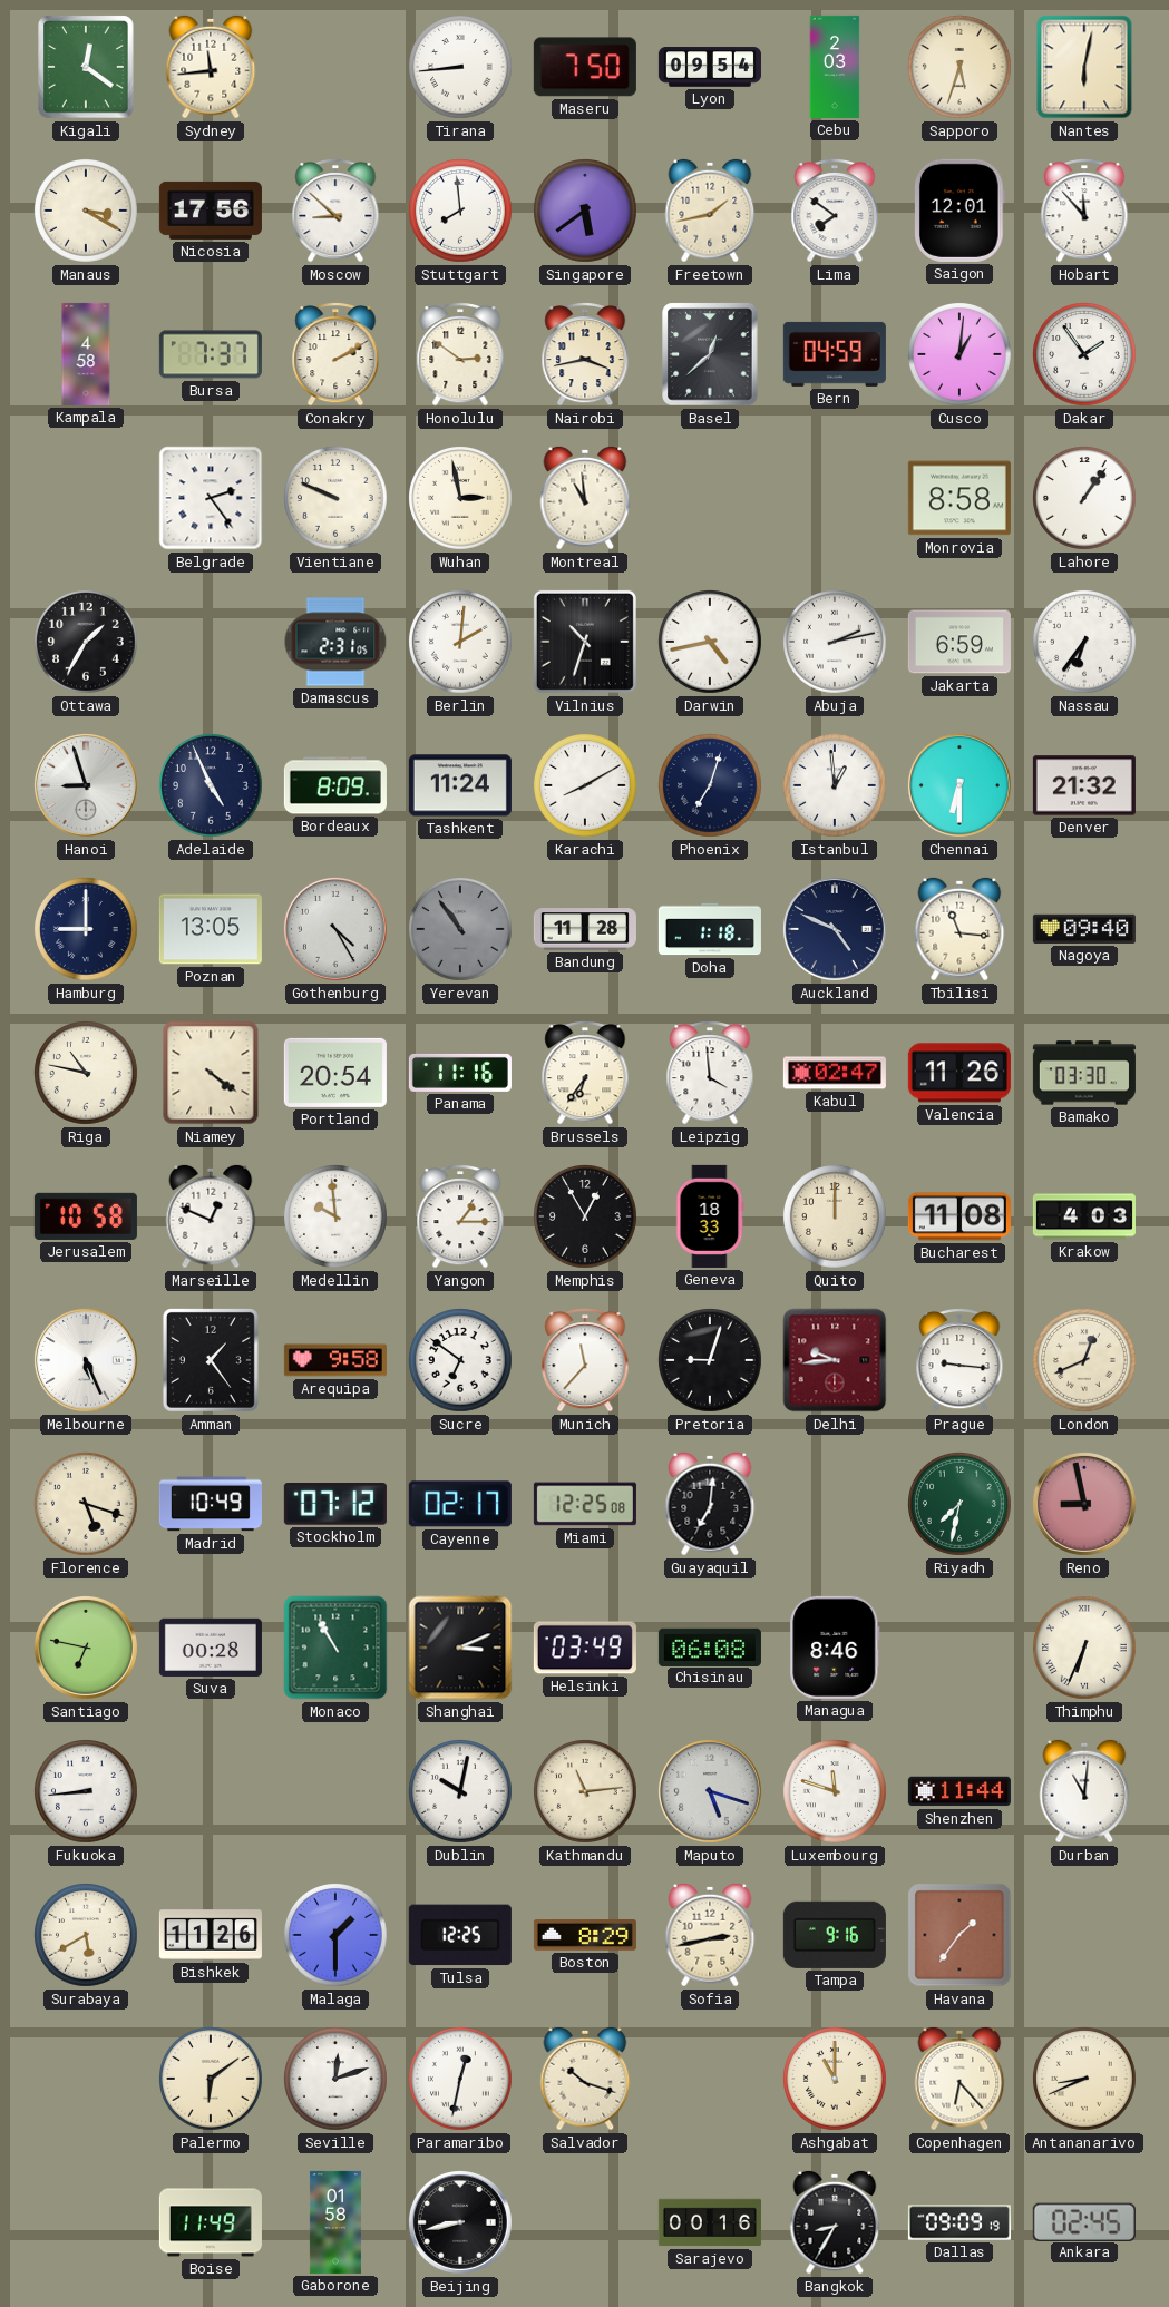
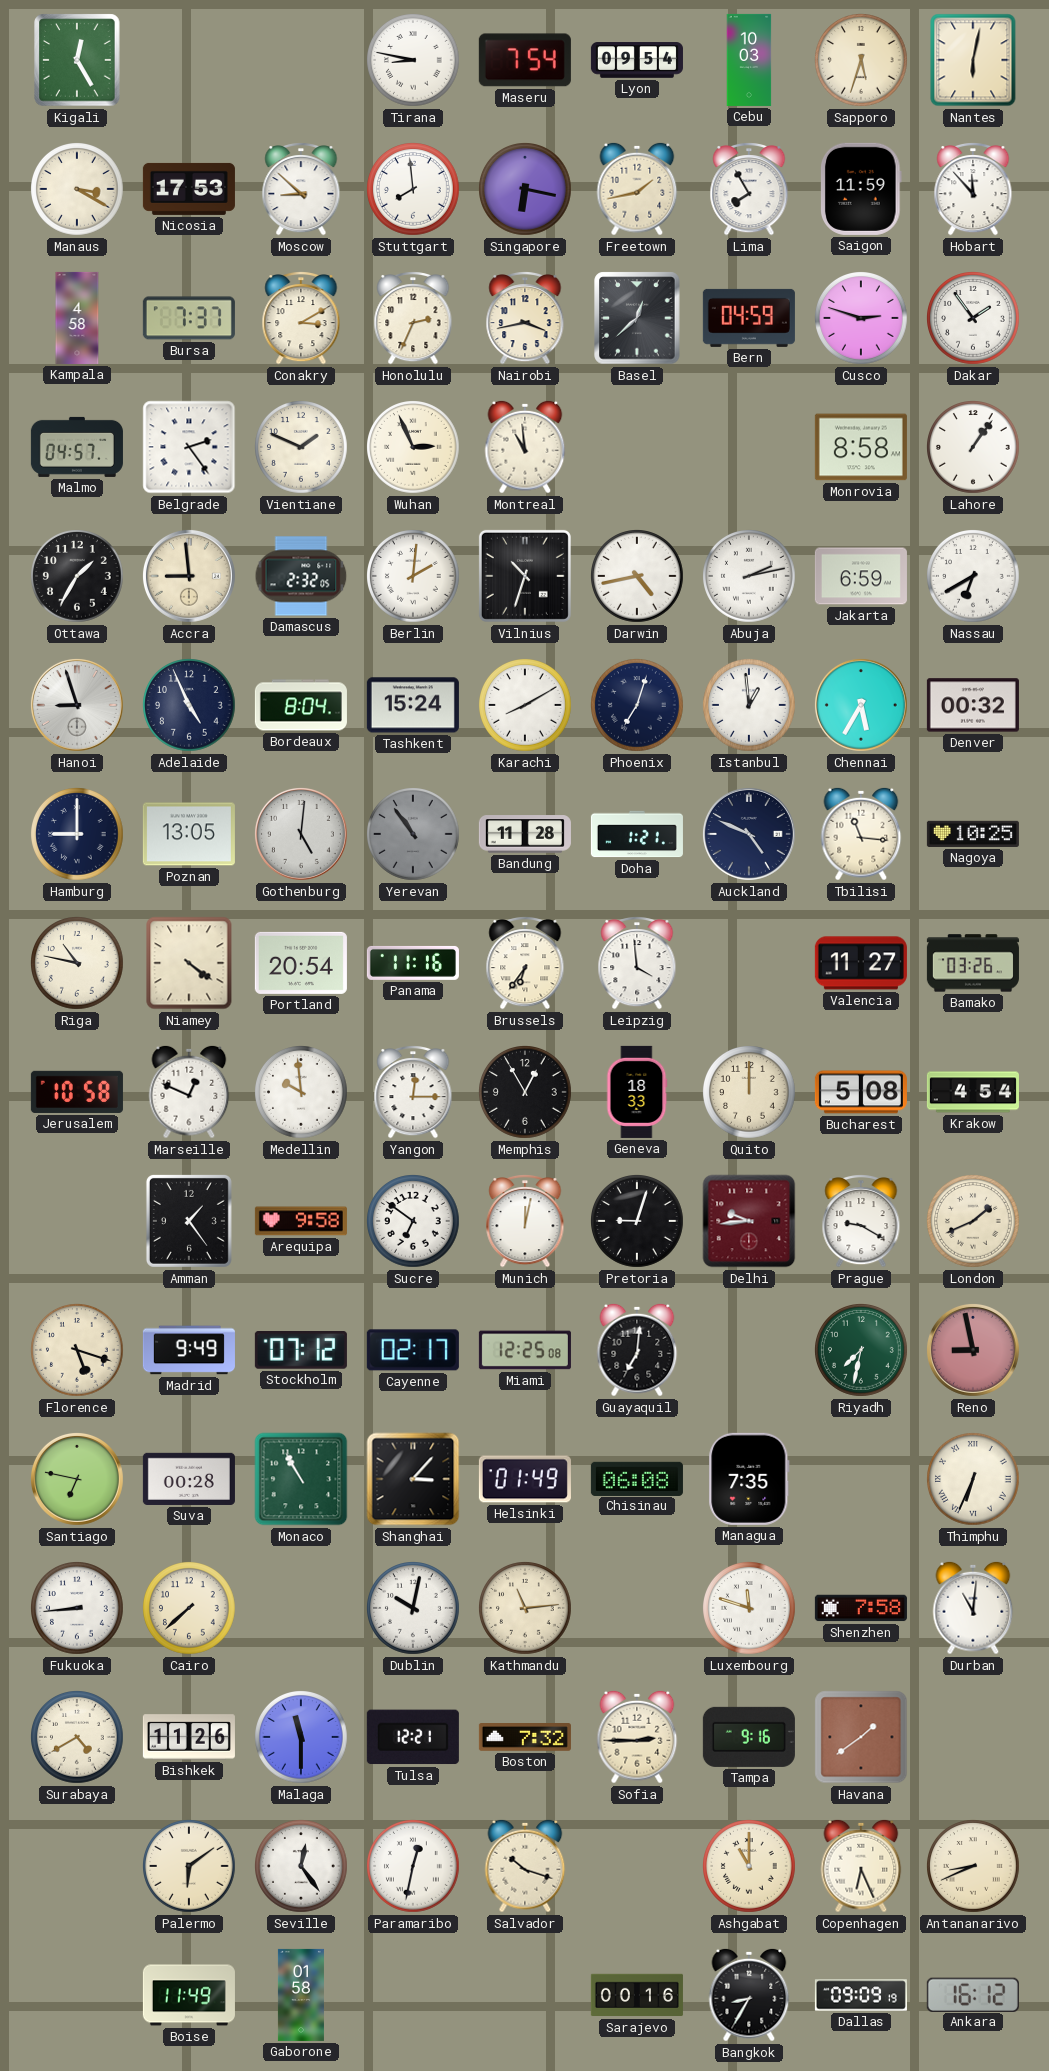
Kigali: 12:21 -> 12:25
Sydney: 11:44 -> none
Tirana: 8:44 -> 8:47
Maseru: 7:50 -> 7:54
Cebu: 2:03 -> 10:03
Nicosia: 17:56 -> 17:53
Singapore: 5:39 -> 6:17
Lima: 7:51 -> 7:55
Saigon: 12:01 -> 11:59
Conakry: 2:10 -> 3:10
Honolulu: 2:51 -> 2:34
Cusco: 1:01 -> 2:48
Malmo: none -> 04:57
Vientiane: 9:49 -> 1:49
Wuhan: 2:58 -> 2:56
Accra: none -> 8:59
Damascus: 2:31 -> 2:32
Nassau: 6:36 -> 6:40
Bordeaux: 8:09 -> 8:04
Tashkent: 11:24 -> 15:24
Chennai: 6:30 -> 5:35
Denver: 21:32 -> 00:32
Gothenburg: 4:25 -> 5:01
Doha: 1:18 -> 1:21
Nagoya: 09:40 -> 10:25
Kabul: 02:47 -> none
Valencia: 11:26 -> 11:27
Bamako: 03:30 -> 03:26
Yangon: 1:15 -> 12:15
Bucharest: 11:08 -> 5:08
Krakow: 4:03 -> 4:54
Melbourne: 5:26 -> none
Munich: 11:37 -> 12:02
Prague: 9:16 -> 9:20
London: 12:41 -> 1:41
Madrid: 10:49 -> 9:49
Shanghai: 3:11 -> 3:07
Helsinki: 03:49 -> 01:49
Managua: 8:46 -> 7:35
Cairo: none -> 7:38
Maputo: 5:18 -> none
Shenzhen: 11:44 -> 7:58
Surabaya: 5:40 -> 4:40
Malaga: 1:30 -> 11:30
Tulsa: 12:25 -> 12:21
Boston: 8:29 -> 7:32
Sofia: 2:43 -> 2:45
Havana: 1:36 -> 1:39
Seville: 12:12 -> 12:24
Copenhagen: 6:23 -> 6:26
Beijing: 8:43 -> none
Ankara: 02:45 -> 16:12
